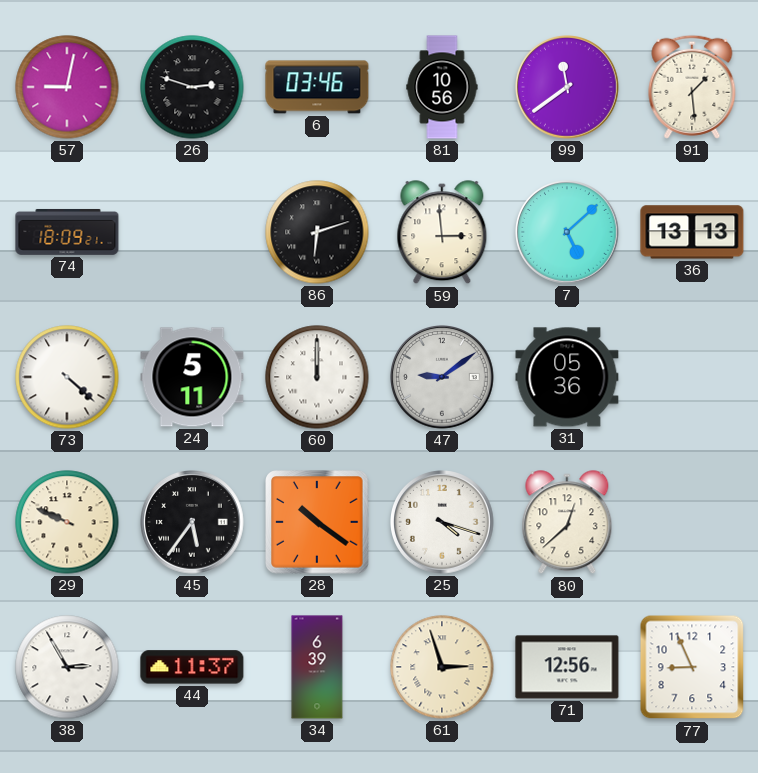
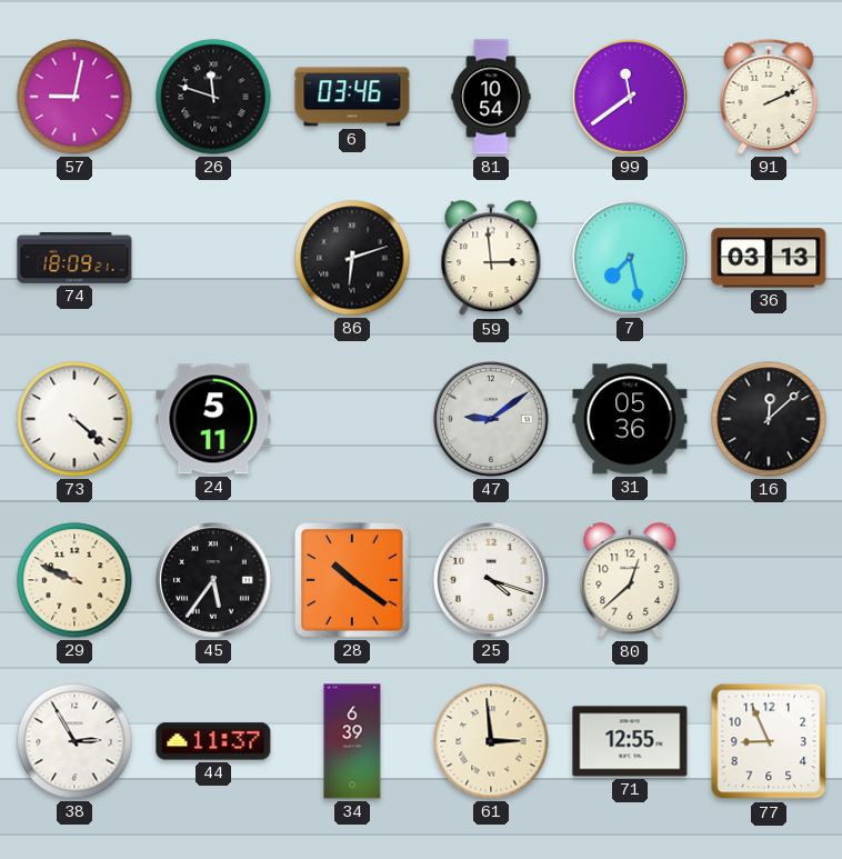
26: 2:48 -> 11:48
81: 10:56 -> 10:54
91: 1:29 -> 2:11
7: 5:08 -> 7:28
36: 13:13 -> 03:13
60: 12:00 -> none
16: none -> 12:08
61: 2:57 -> 2:59
71: 12:56 -> 12:55
